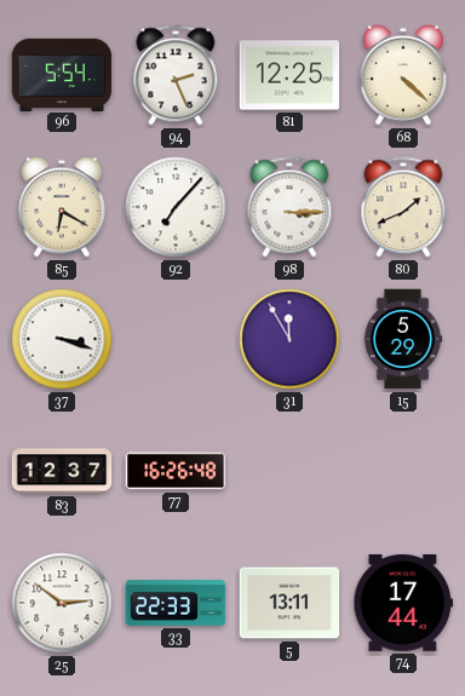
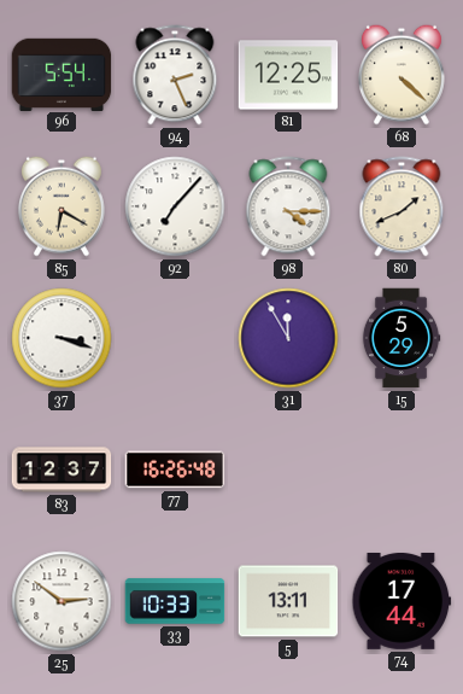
98: 3:15 -> 4:15
33: 22:33 -> 10:33
